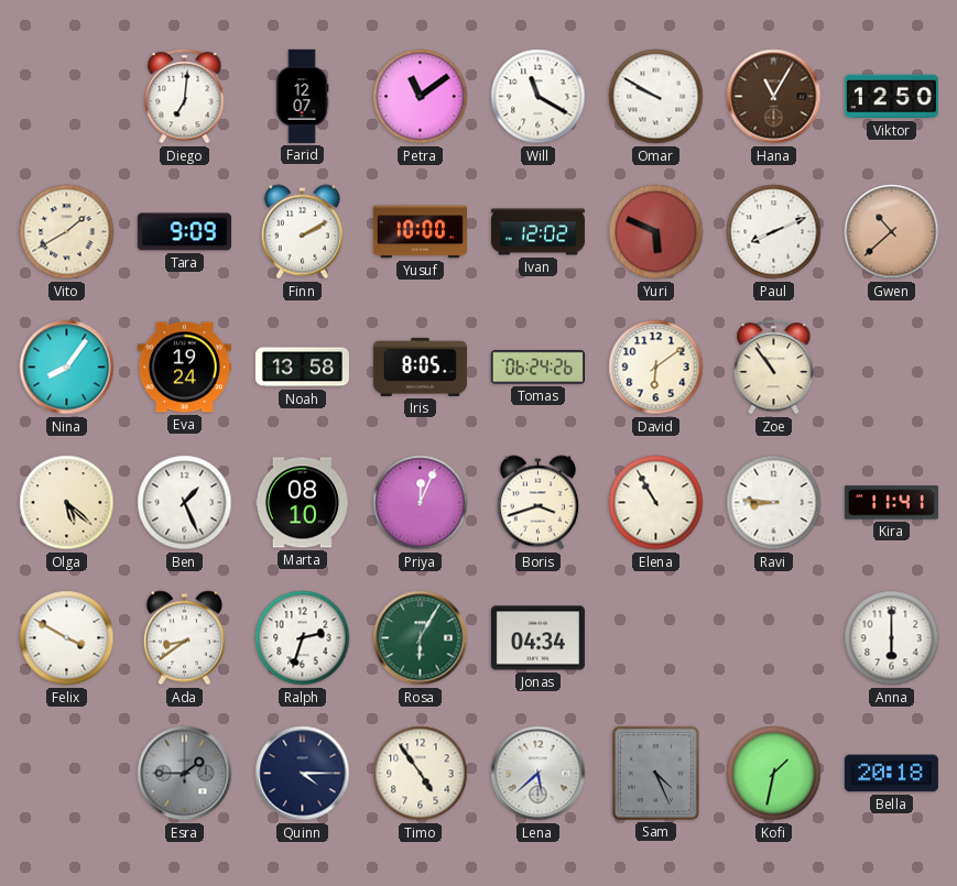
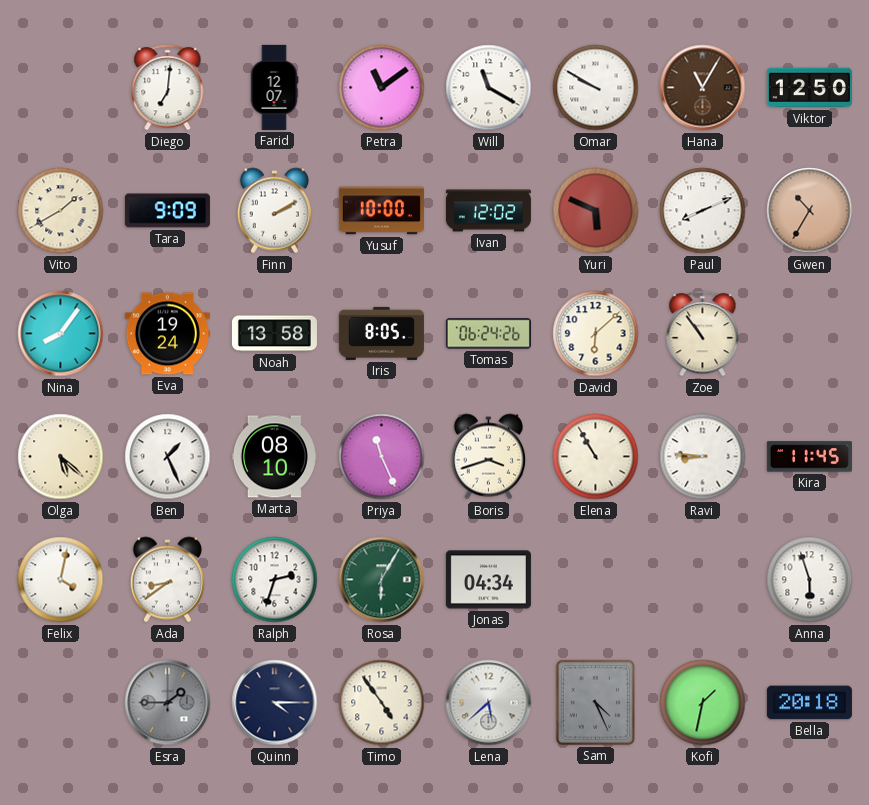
Gwen: 10:38 -> 10:35
David: 6:09 -> 6:08
Priya: 12:04 -> 11:26
Kira: 11:41 -> 11:45
Felix: 3:50 -> 4:02
Anna: 6:00 -> 5:57
